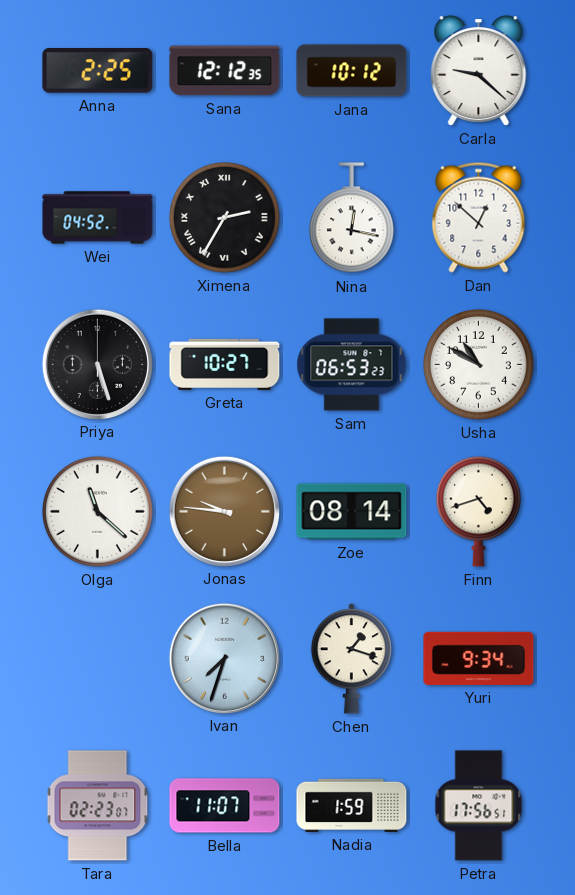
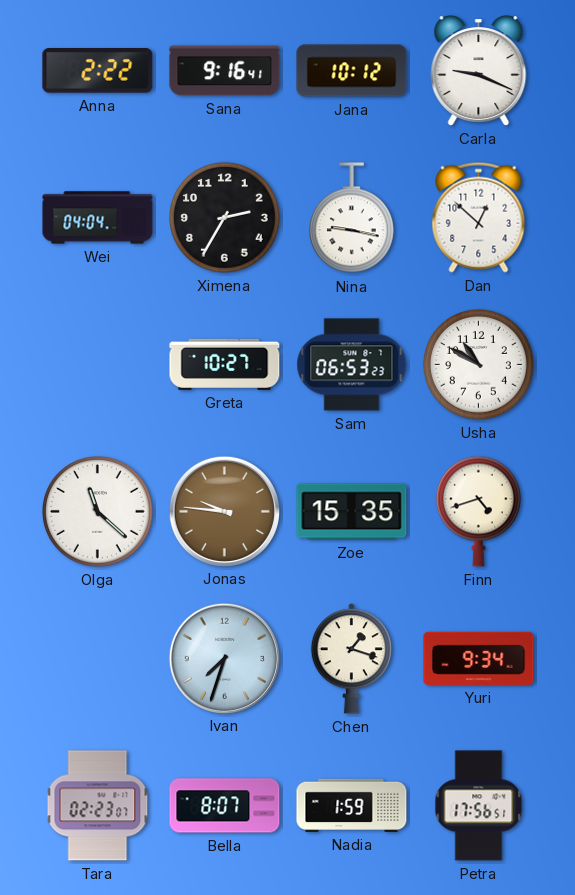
Anna: 2:25 -> 2:22
Sana: 12:12 -> 9:16
Carla: 9:22 -> 9:19
Wei: 04:52 -> 04:04
Ximena numerals: Roman -> Arabic
Nina: 12:17 -> 9:17
Priya: 5:27 -> none
Zoe: 08:14 -> 15:35
Bella: 11:07 -> 8:07
